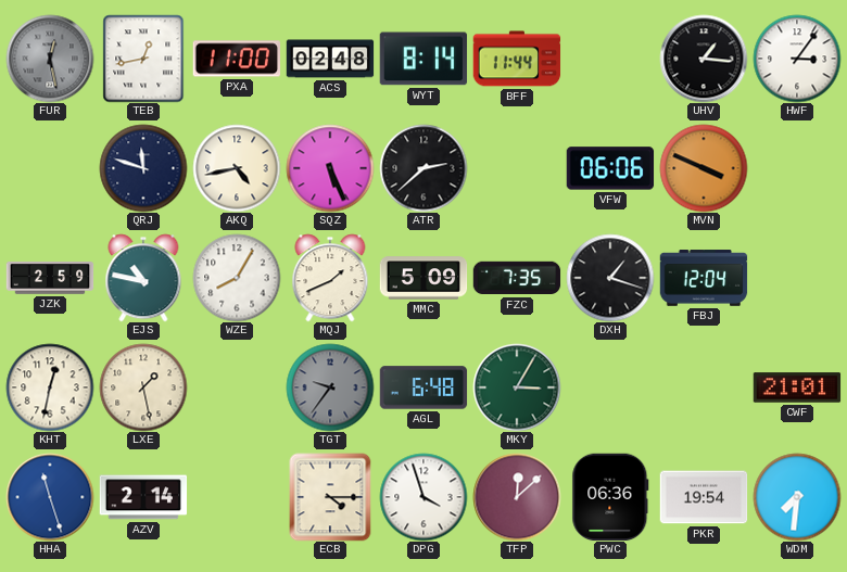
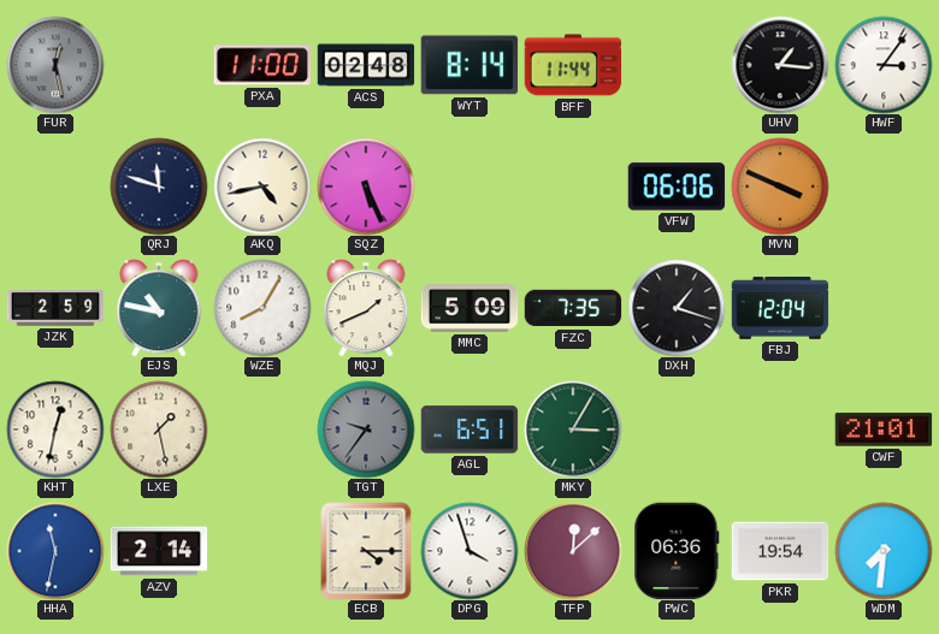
TEB: 12:43 -> none
ATR: 2:38 -> none
AGL: 6:48 -> 6:51
HHA: 11:27 -> 11:32
